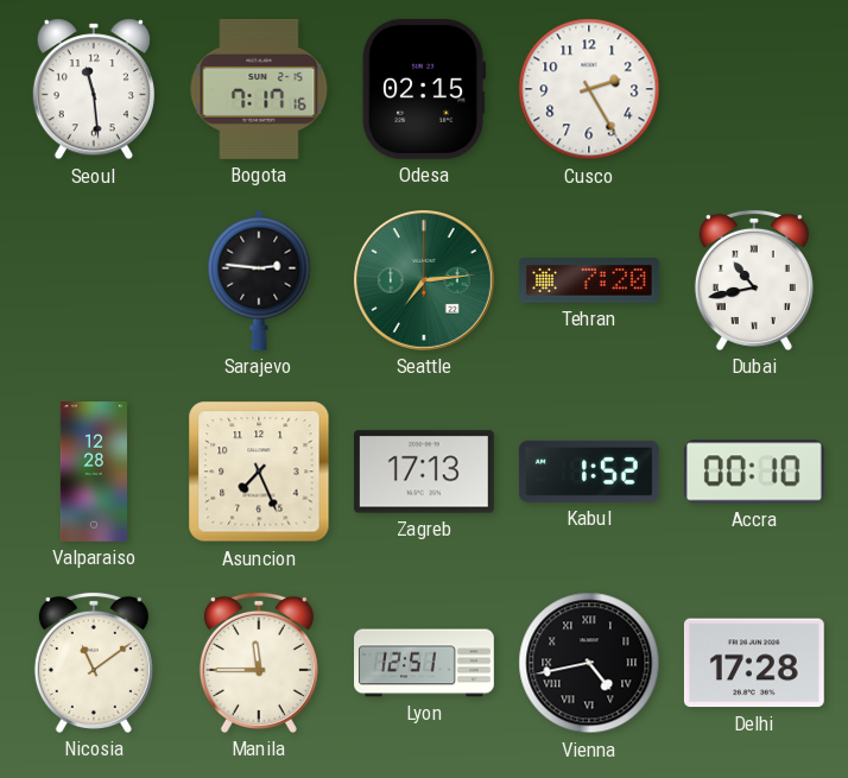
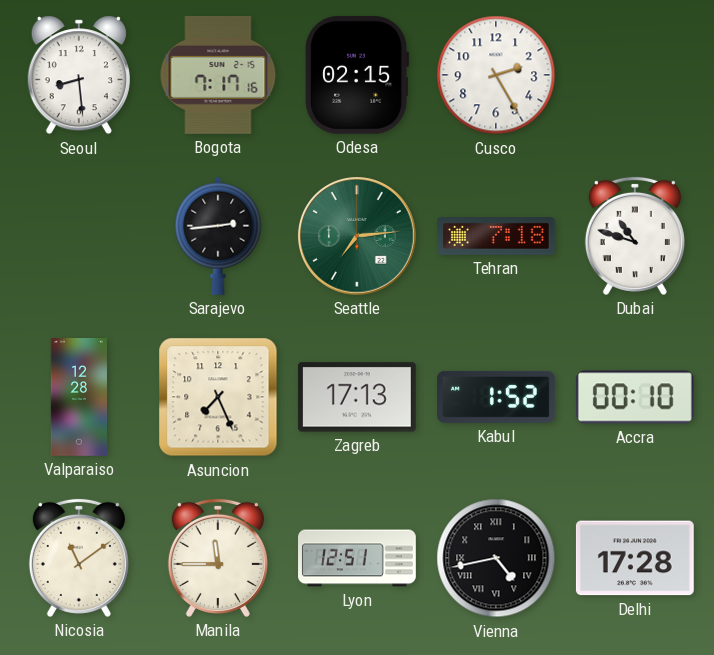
Seoul: 11:29 -> 8:29
Sarajevo: 2:46 -> 2:44
Tehran: 7:20 -> 7:18
Dubai: 10:43 -> 10:48
